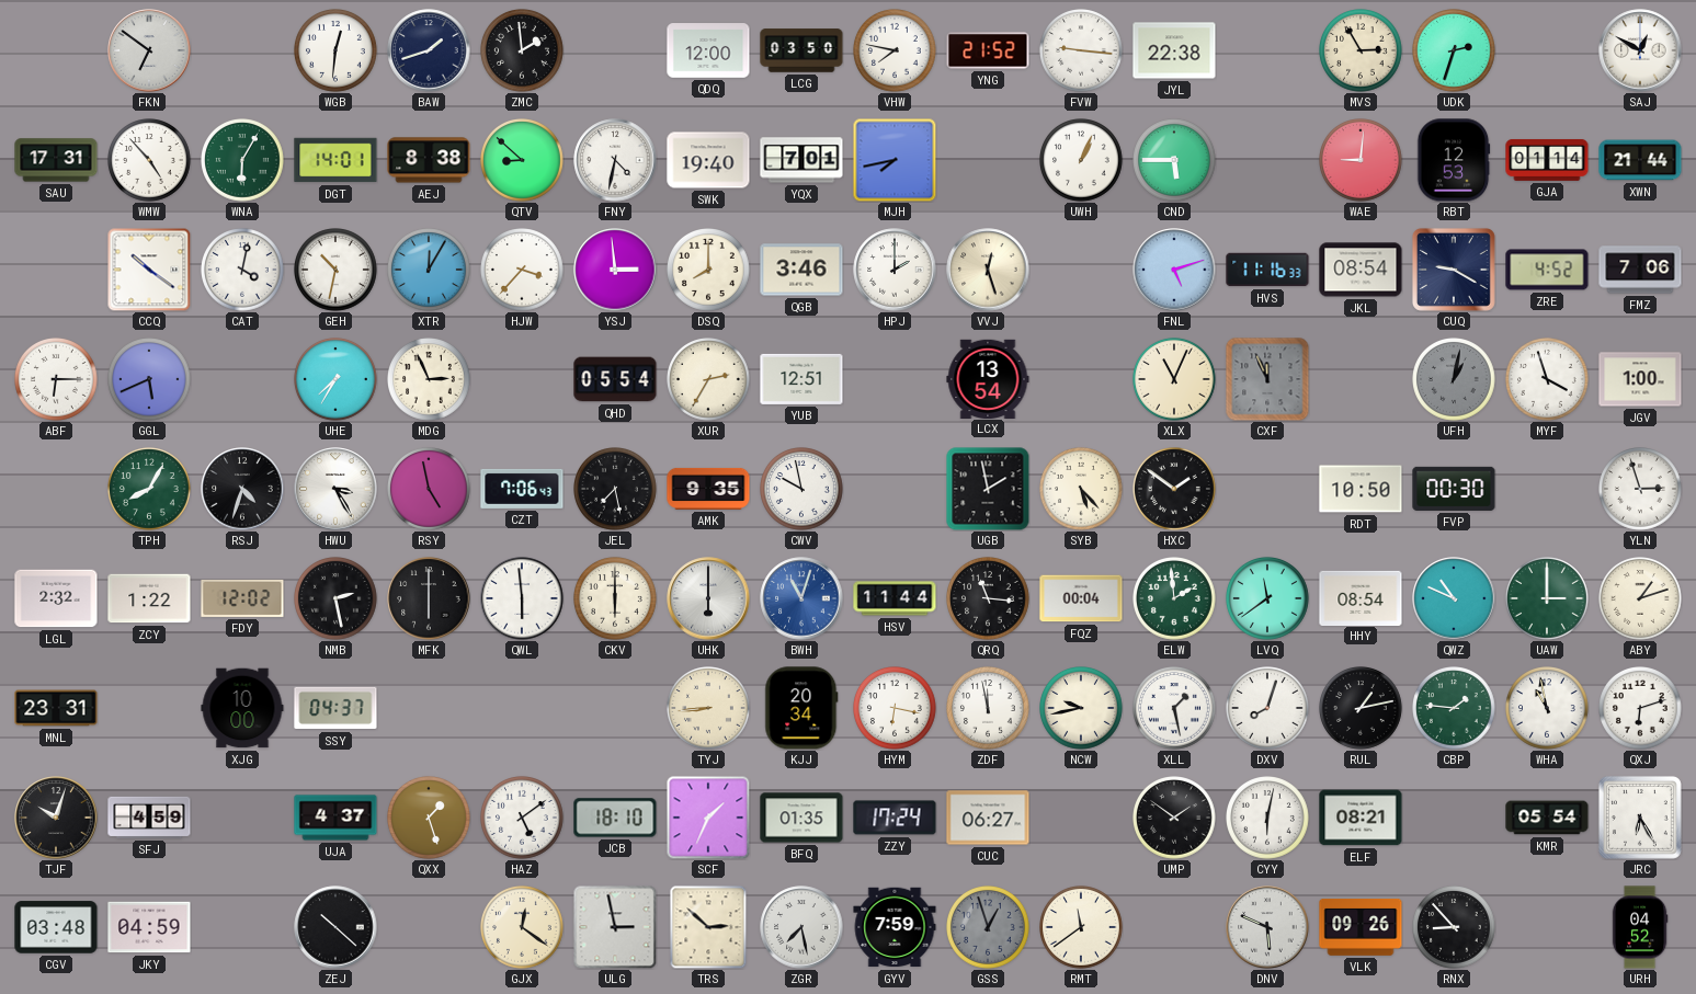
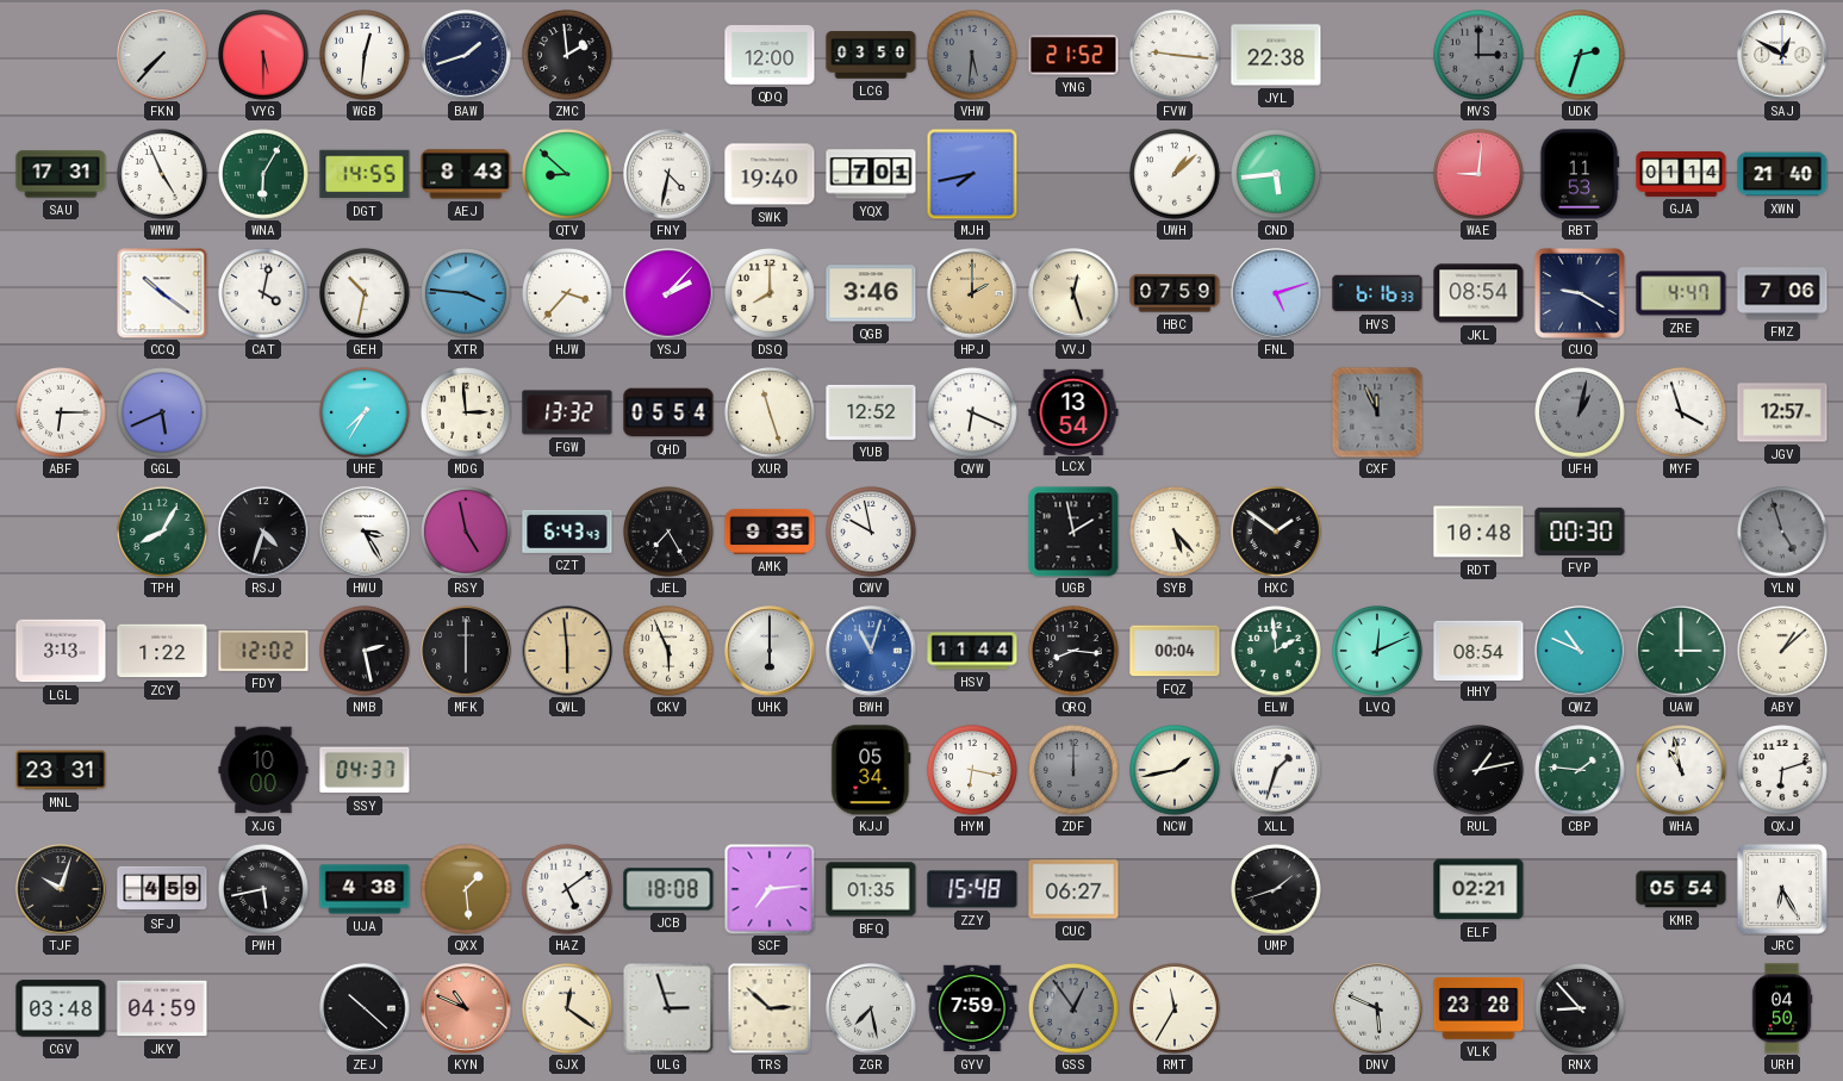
FKN: 6:51 -> 7:37
VYG: none -> 5:30
VHW: 7:47 -> 5:31
VHW dial: white -> grey
MVS: 2:55 -> 3:00
MVS dial: cream -> grey
WMW: 4:53 -> 4:56
DGT: 14:01 -> 14:55
AEJ: 8:38 -> 8:43
UWH: 1:04 -> 1:08
CND: 5:45 -> 5:44
RBT: 12:53 -> 11:53
XWN: 21:44 -> 21:40
XTR: 12:05 -> 3:46
YSJ: 2:59 -> 2:07
HPJ dial: white -> champagne
HBC: none -> 07:59
HVS: 11:16 -> 6:16
ZRE: 4:52 -> 4:47
MDG: 2:56 -> 2:59
FGW: none -> 13:32
XUR: 2:35 -> 11:27
YUB: 12:51 -> 12:52
QVW: none -> 6:19
XLX: 11:04 -> none
JGV: 1:00 -> 12:57
CZT: 7:06 -> 6:43
JEL: 7:28 -> 7:25
RDT: 10:50 -> 10:48
YLN: 2:57 -> 4:57
YLN dial: white -> grey
LGL: 2:32 -> 3:13
QWL dial: white -> champagne
CKV: 6:00 -> 5:56
QRQ: 11:16 -> 8:16
LVQ: 11:39 -> 12:11
ABY: 1:12 -> 1:08
TYJ: 8:44 -> none
KJJ: 20:34 -> 05:34
ZDF: 11:58 -> 12:00
ZDF dial: white -> grey
NCW: 9:43 -> 1:43
XLL: 1:28 -> 1:33
DXV: 8:03 -> none
PWH: none -> 5:43
UJA: 4:37 -> 4:38
QXX: 1:27 -> 1:29
JCB: 18:10 -> 18:08
SCF: 1:34 -> 7:14
ZZY: 17:24 -> 15:48
UMP: 1:51 -> 1:42
CYY: 6:02 -> none
ELF: 08:21 -> 02:21
KYN: none -> 10:49
ULG: 2:58 -> 2:57
GSS: 12:57 -> 12:54
RMT: 11:39 -> 11:35
VLK: 09:26 -> 23:28
URH: 04:52 -> 04:50
